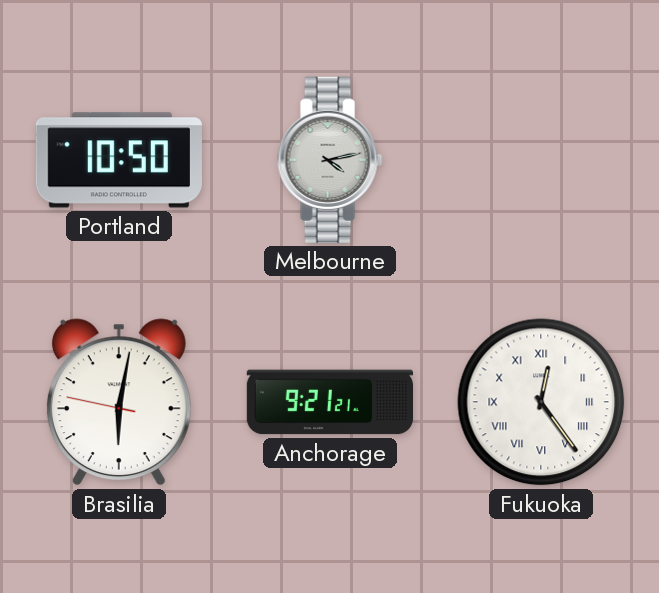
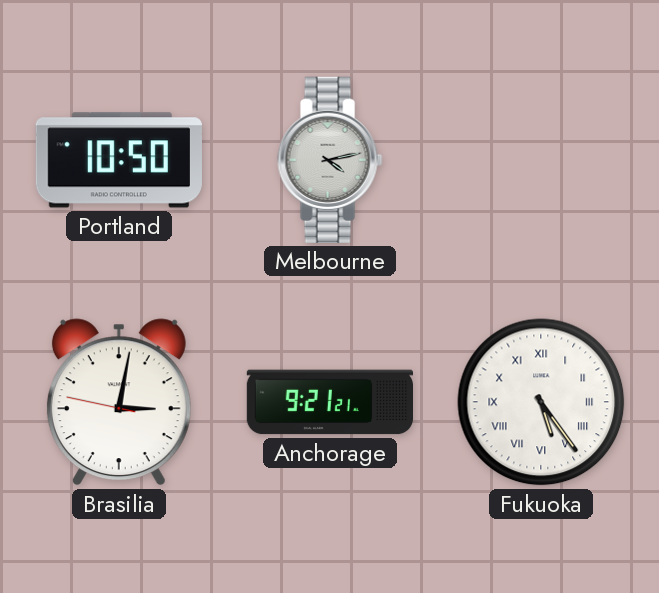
Brasilia: 6:01 -> 3:01
Fukuoka: 12:24 -> 5:24
